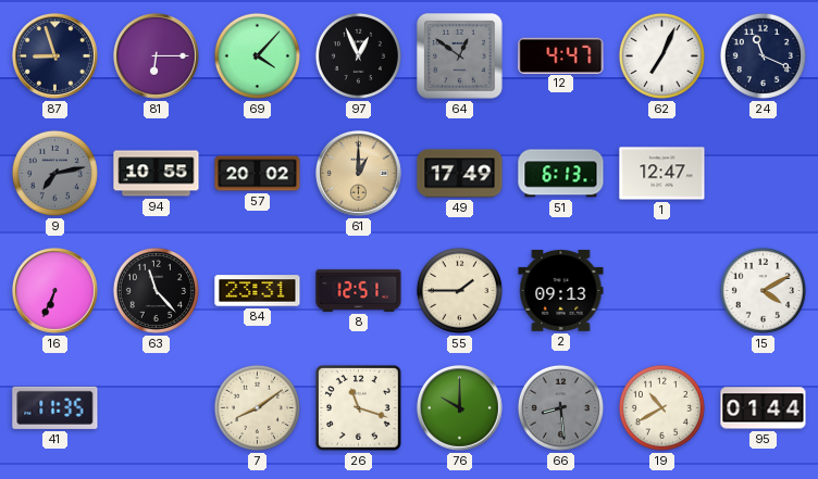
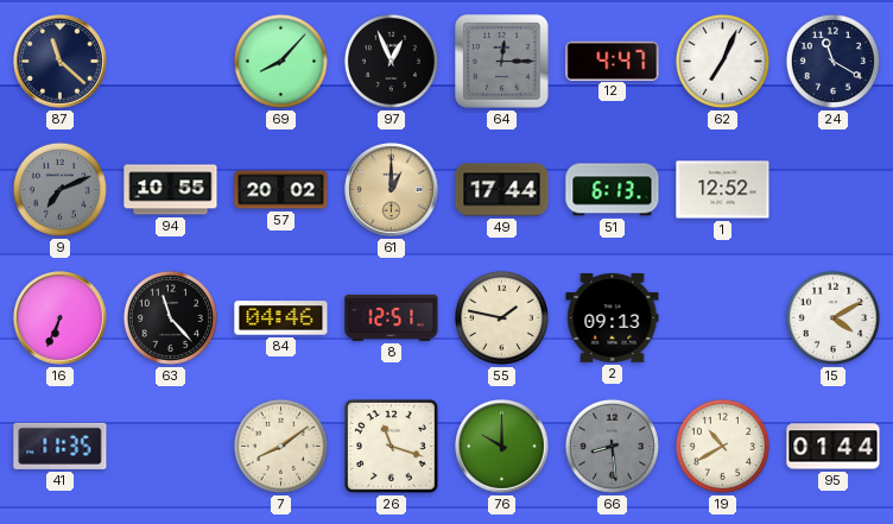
87: 8:57 -> 11:22
81: 6:15 -> none
69: 4:07 -> 8:07
64: 12:51 -> 12:15
24: 11:19 -> 11:20
9: 7:13 -> 7:11
49: 17:49 -> 17:44
1: 12:47 -> 12:52
84: 23:31 -> 04:46
55: 1:45 -> 1:47
